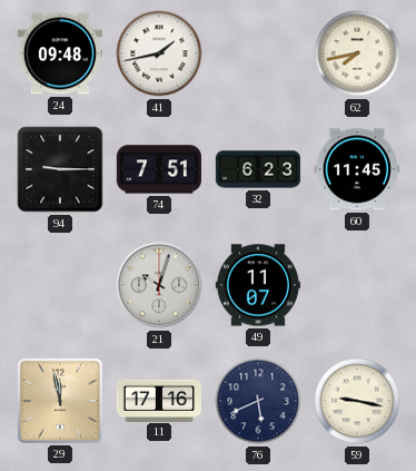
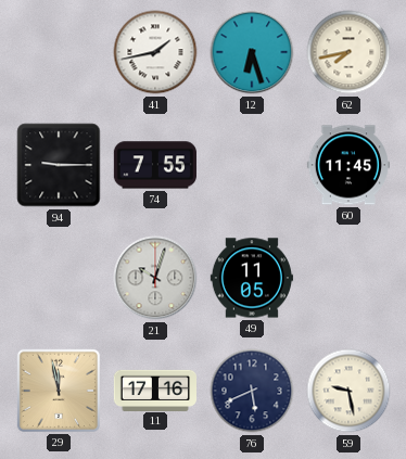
24: 09:48 -> none
12: none -> 6:27
74: 7:51 -> 7:55
32: 6:23 -> none
49: 11:07 -> 11:05
59: 9:17 -> 9:28
